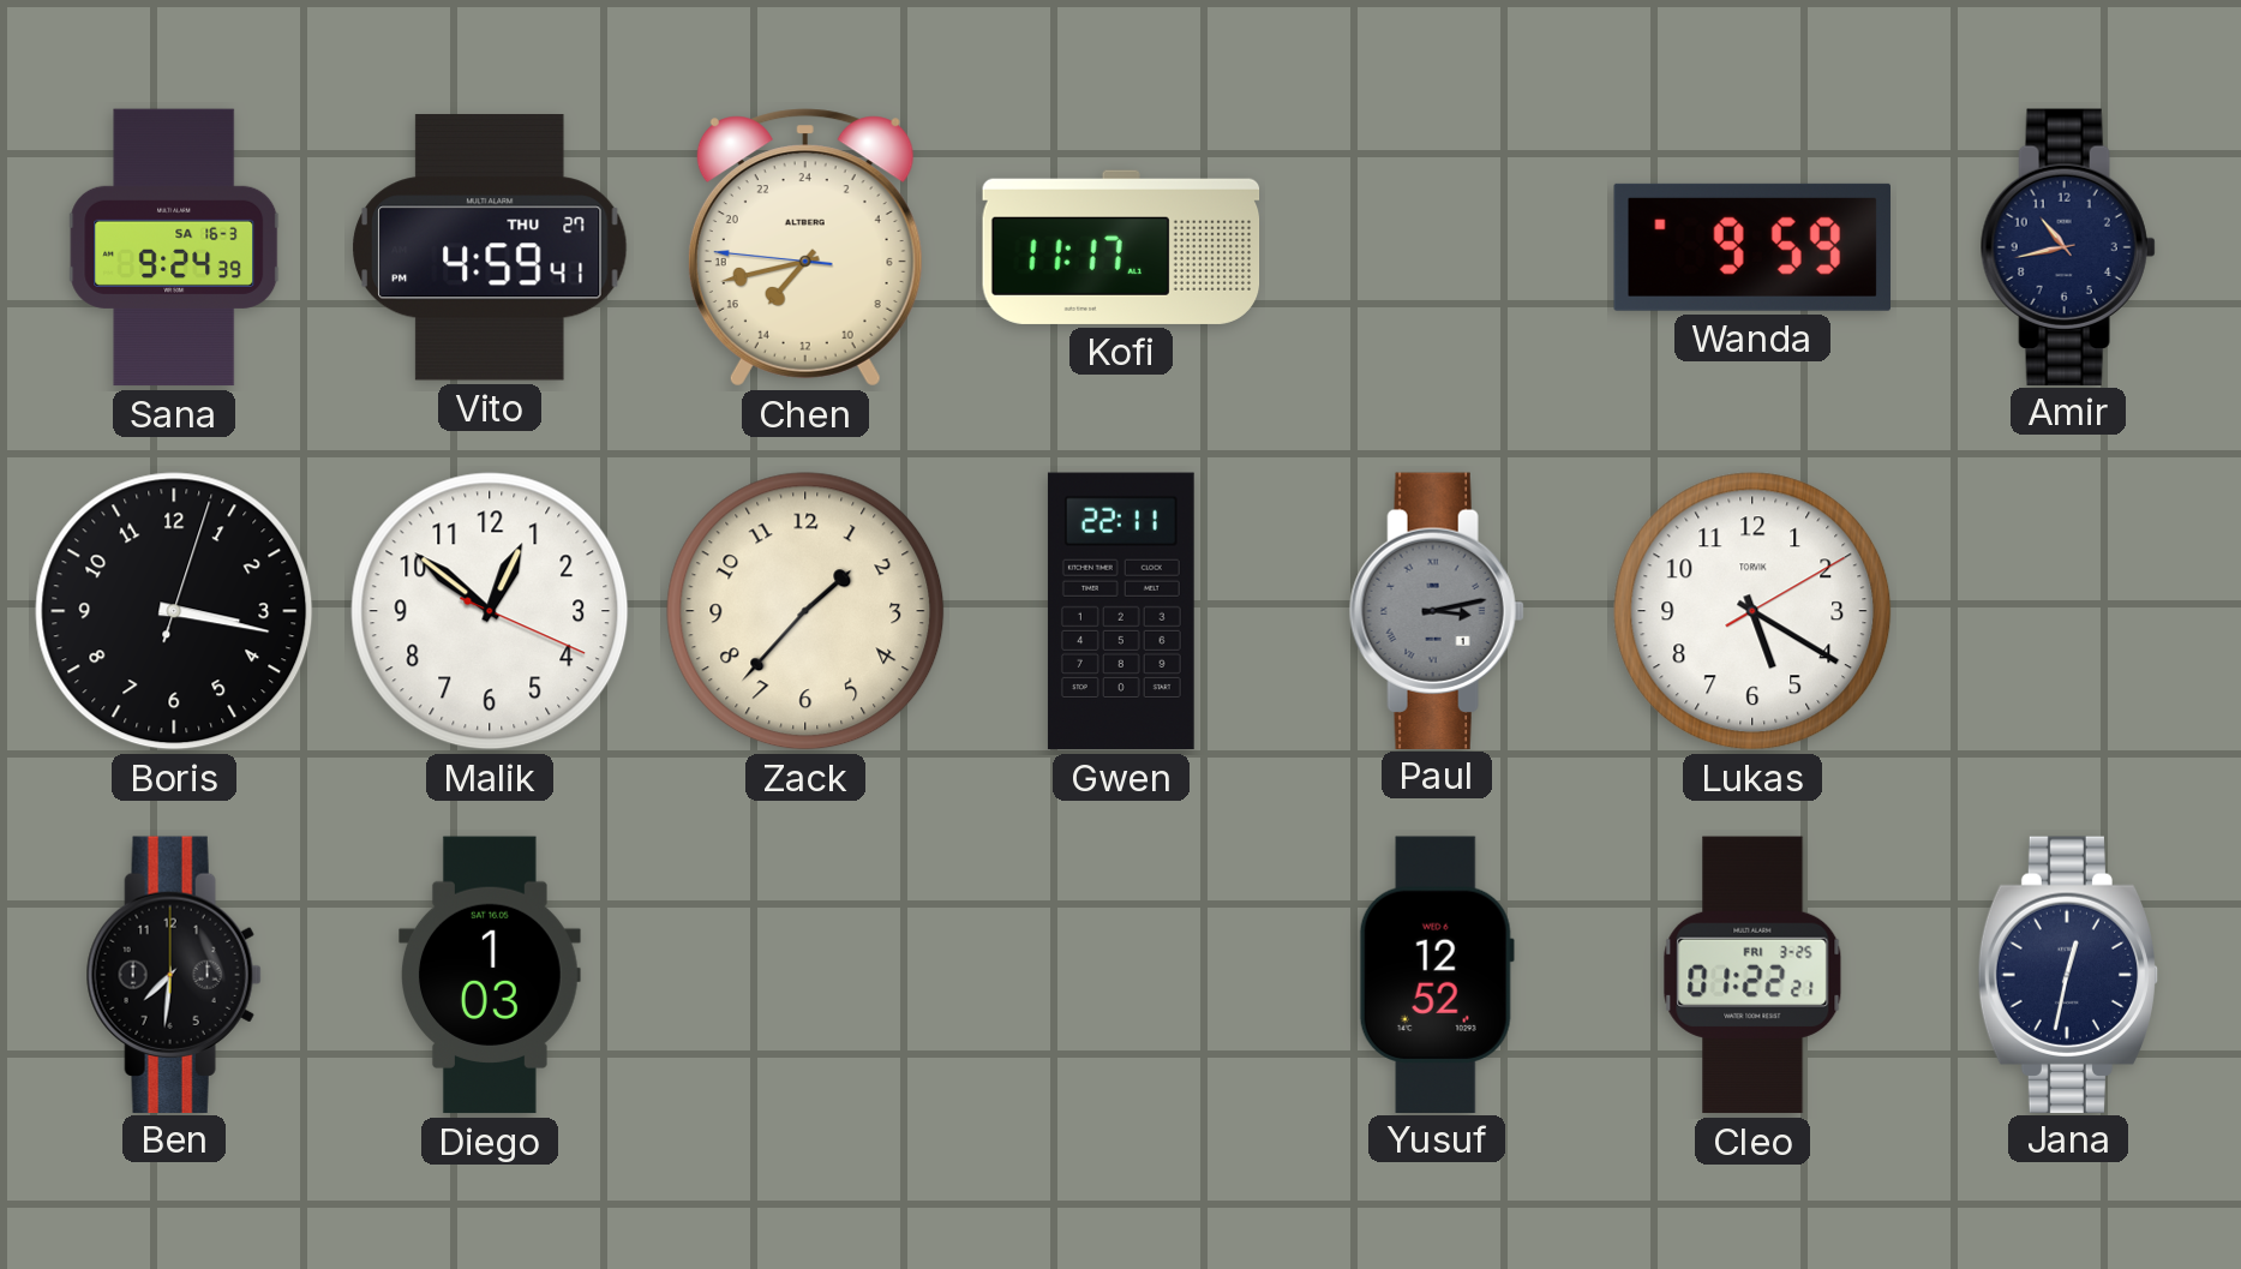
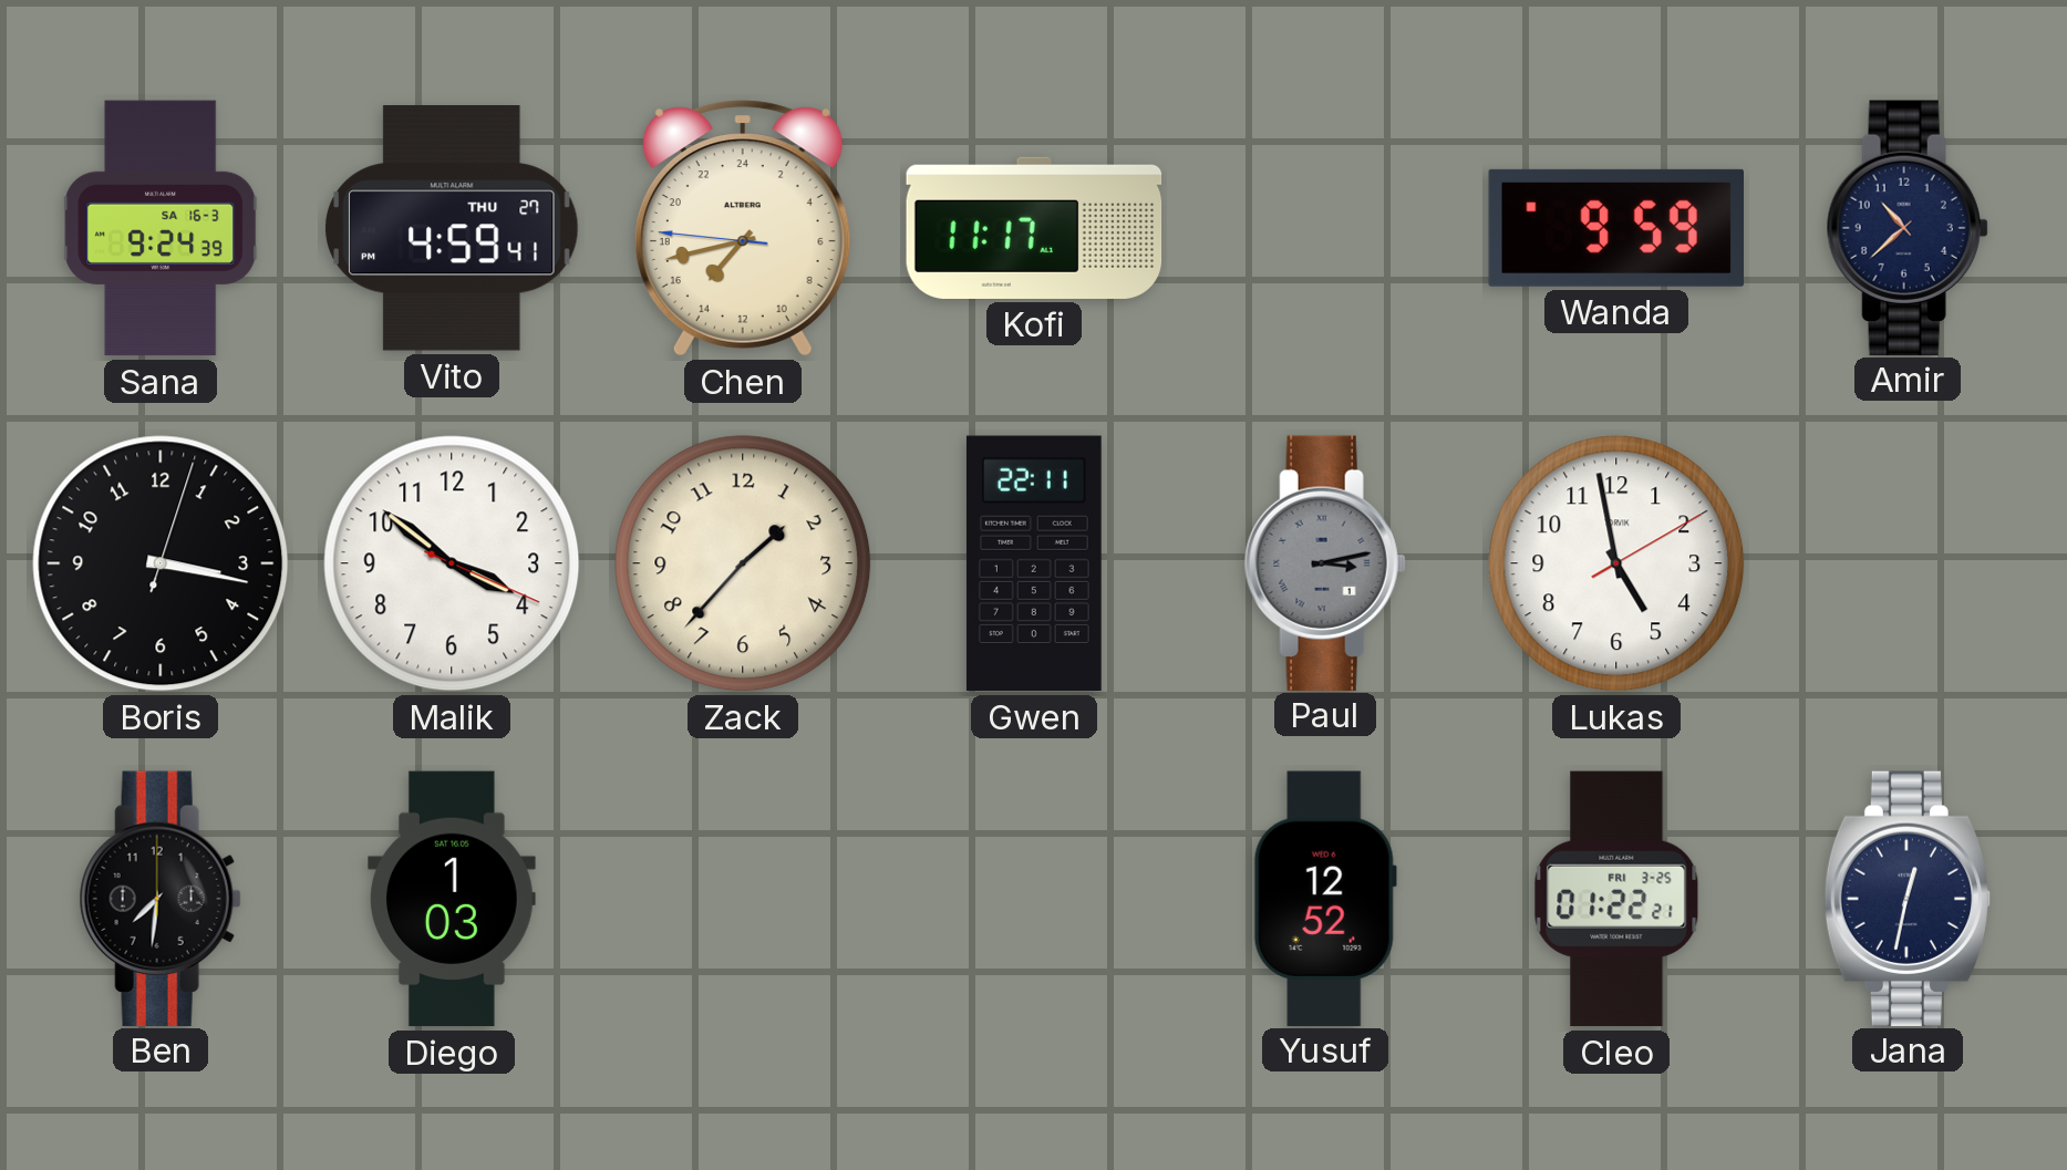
Amir: 10:43 -> 10:38
Malik: 12:51 -> 3:51
Lukas: 5:20 -> 4:58
